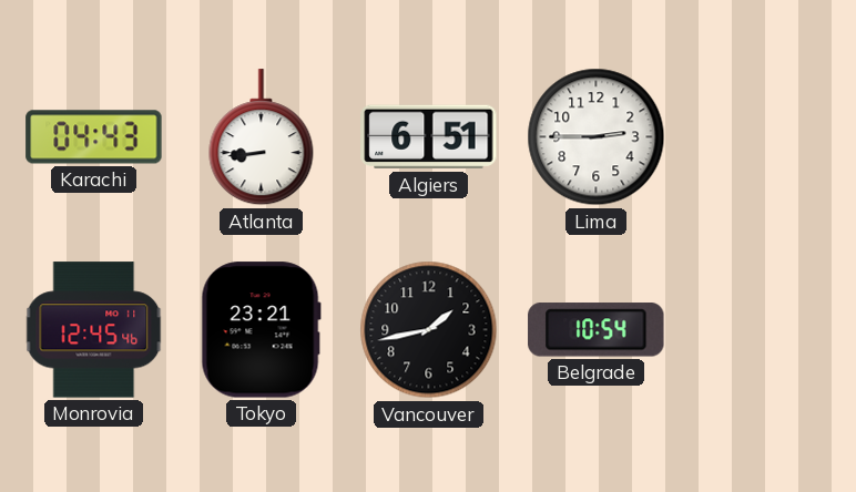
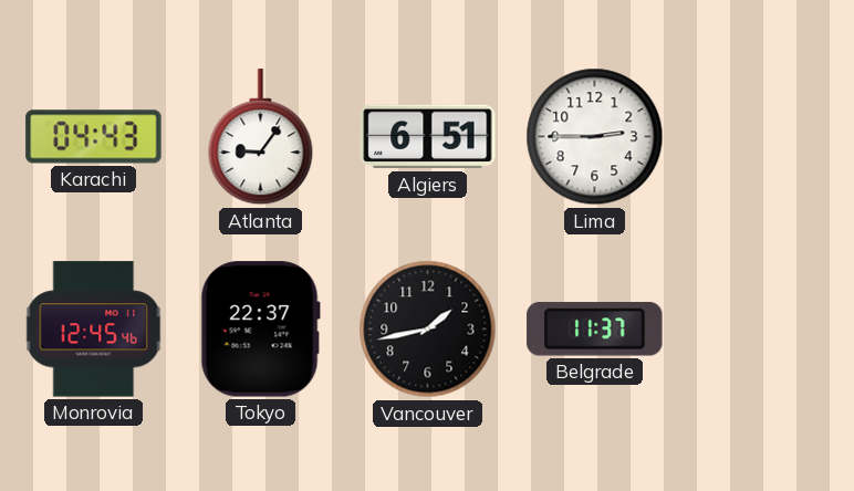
Atlanta: 8:44 -> 9:06
Tokyo: 23:21 -> 22:37
Belgrade: 10:54 -> 11:37
